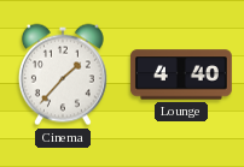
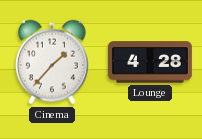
Lounge: 4:40 -> 4:28
